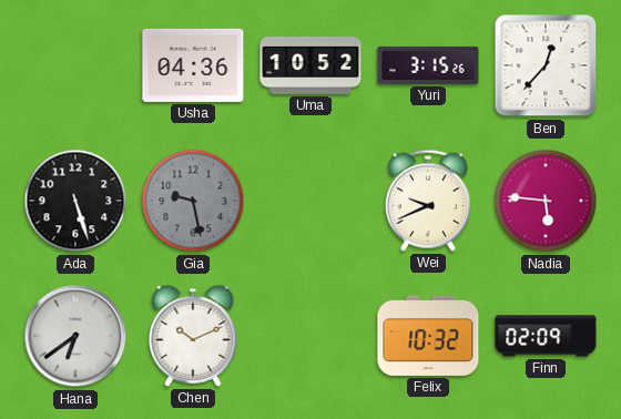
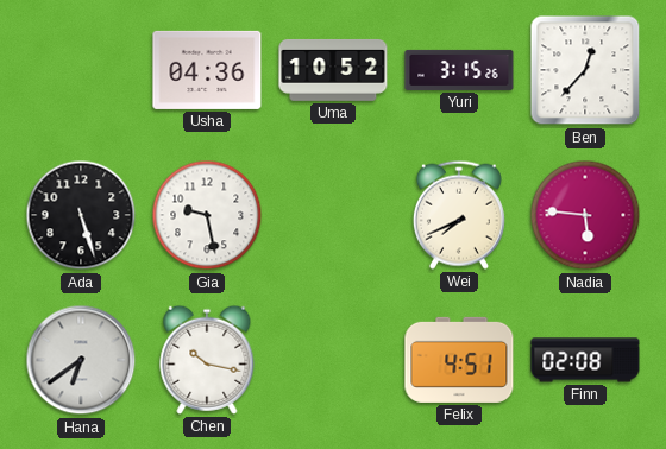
Gia dial: grey -> white
Wei: 9:41 -> 7:41
Chen: 10:11 -> 10:17
Felix: 10:32 -> 4:51
Finn: 02:09 -> 02:08
